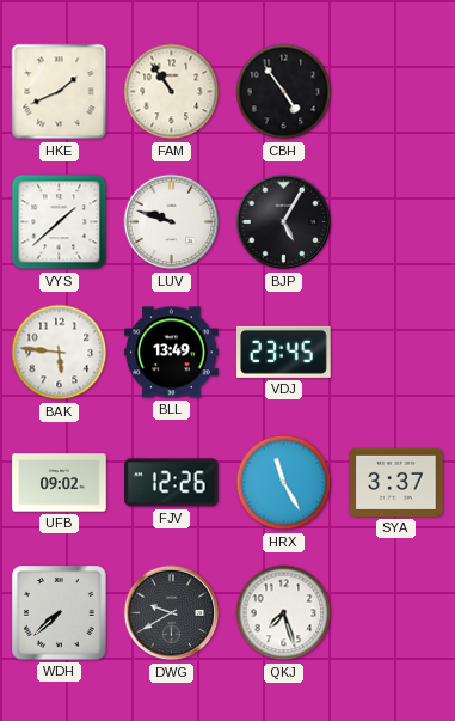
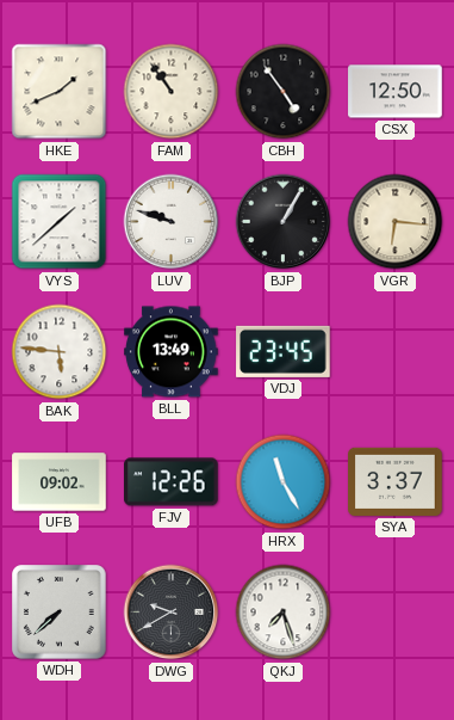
CSX: none -> 12:50
BJP: 5:05 -> 1:05
VGR: none -> 6:16
